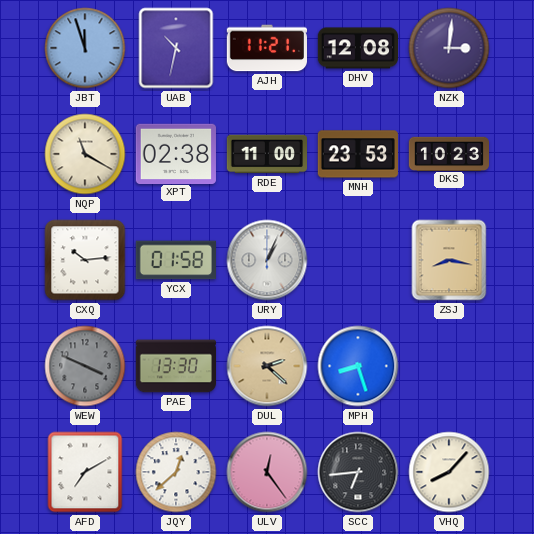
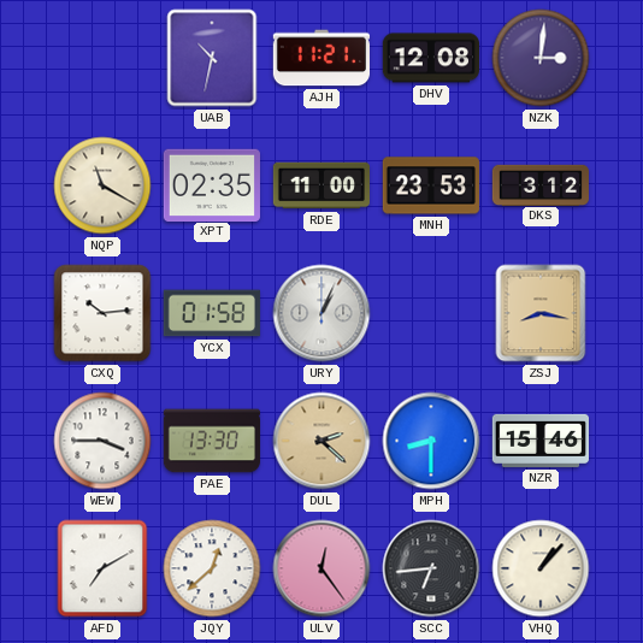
JBT: 11:57 -> none
XPT: 02:38 -> 02:35
DKS: 10:23 -> 3:12
WEW: 3:49 -> 3:45
WEW dial: grey -> white
MPH: 8:27 -> 8:30
NZR: none -> 15:46
VHQ: 8:07 -> 1:07
